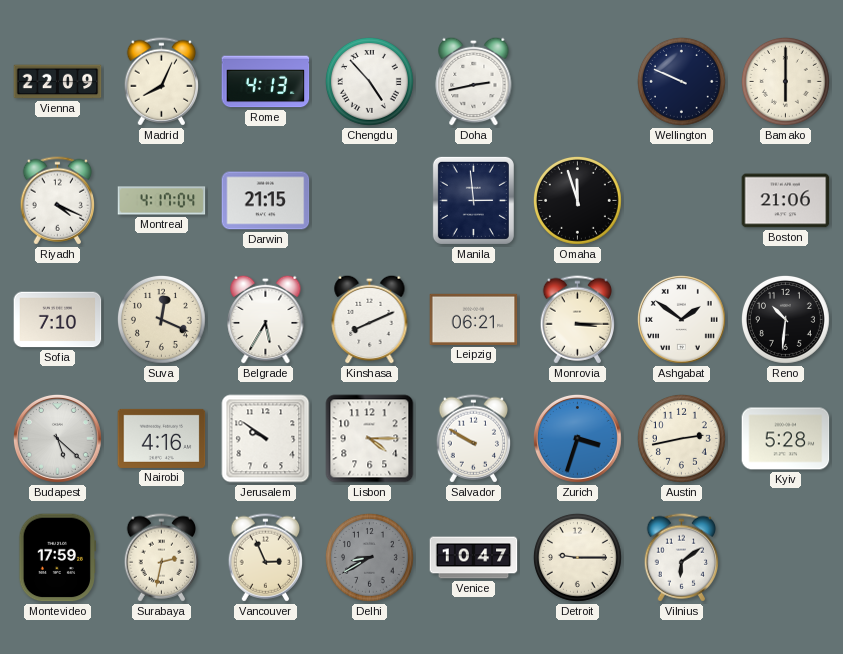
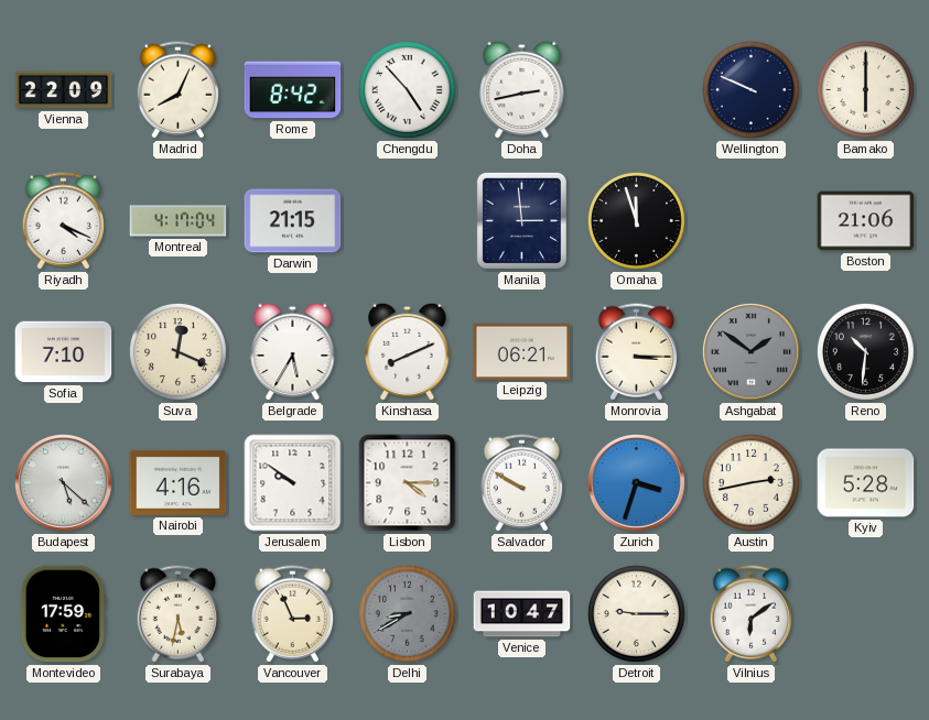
Rome: 4:13 -> 8:42
Ashgabat dial: white -> grey
Surabaya: 2:32 -> 5:32
